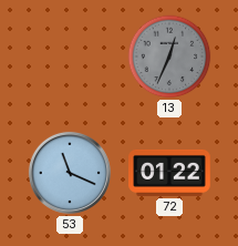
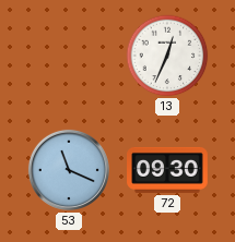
13 dial: grey -> white
72: 01:22 -> 09:30
